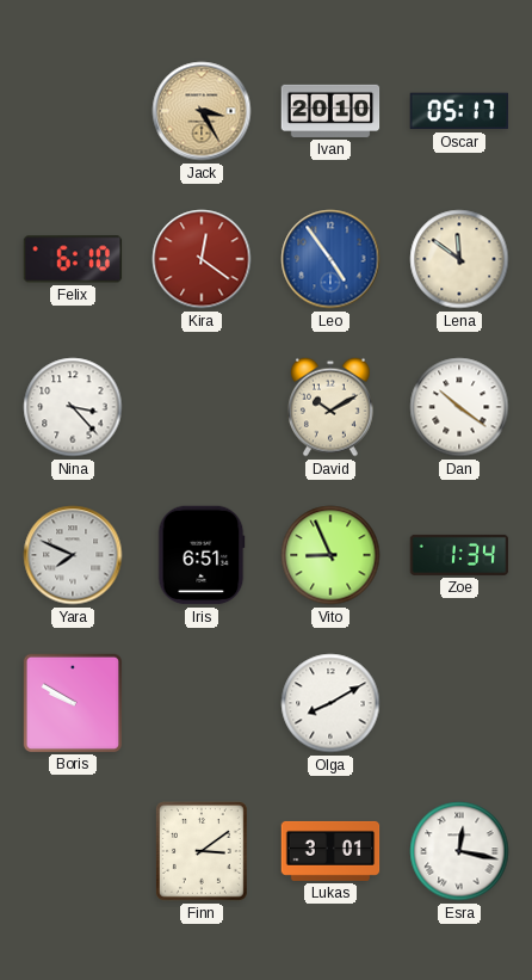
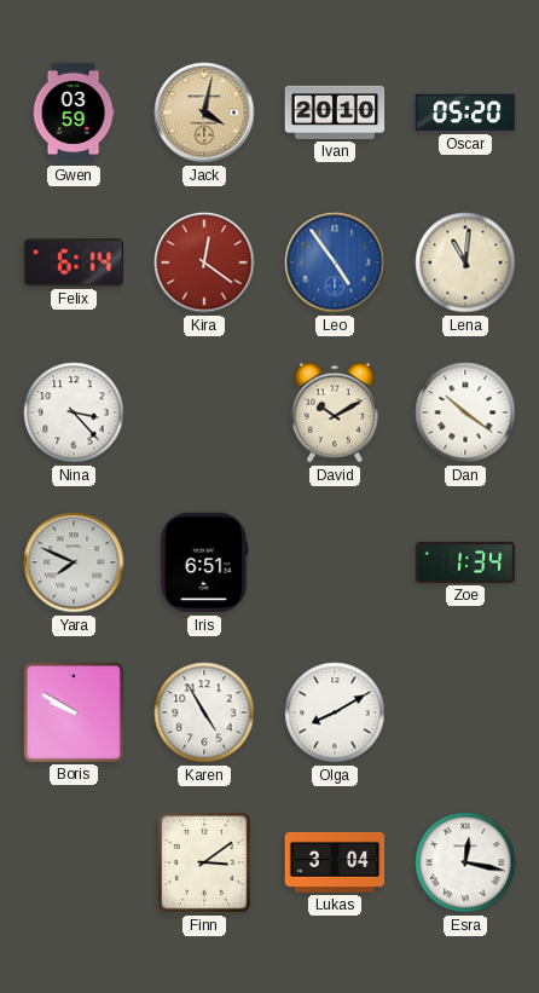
Gwen: none -> 03:59
Jack: 3:25 -> 4:02
Oscar: 05:17 -> 05:20
Felix: 6:10 -> 6:14
Lena: 11:51 -> 11:01
Vito: 8:56 -> none
Karen: none -> 4:55
Lukas: 3:01 -> 3:04
